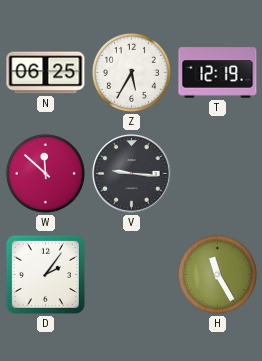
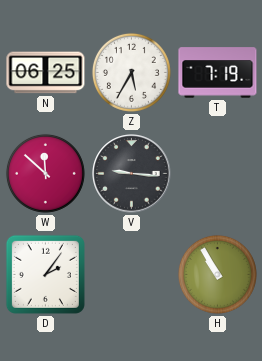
T: 12:19 -> 7:19
H: 11:25 -> 10:55
